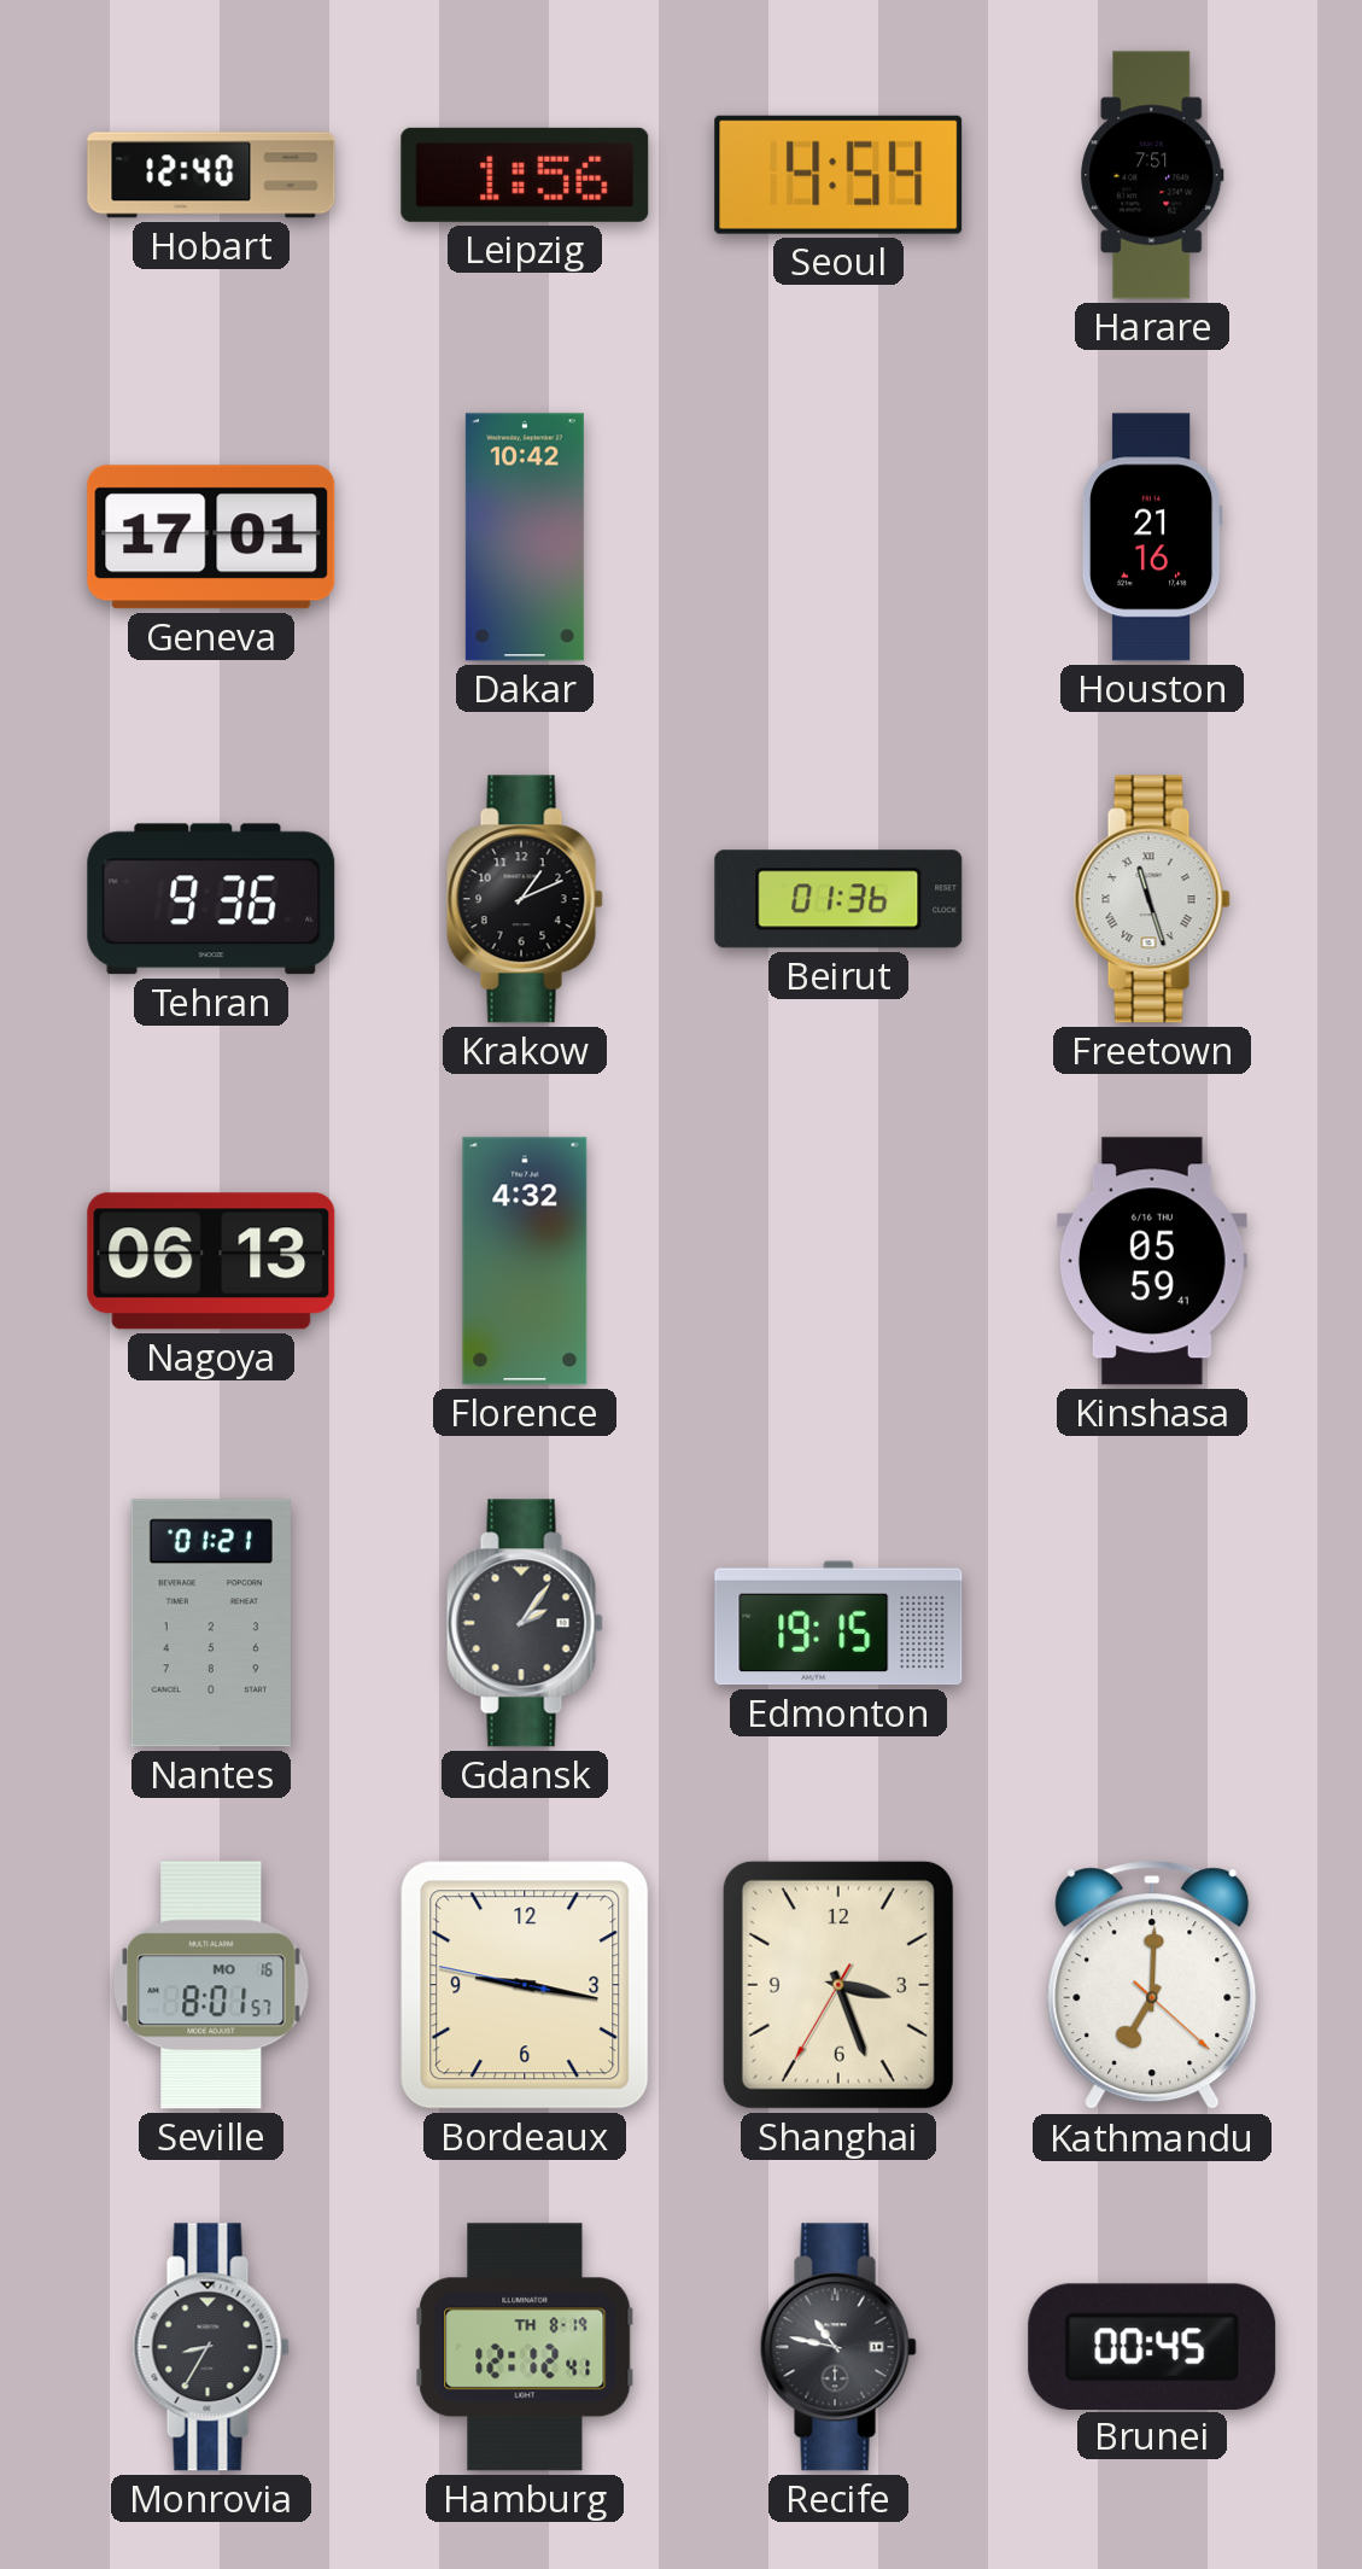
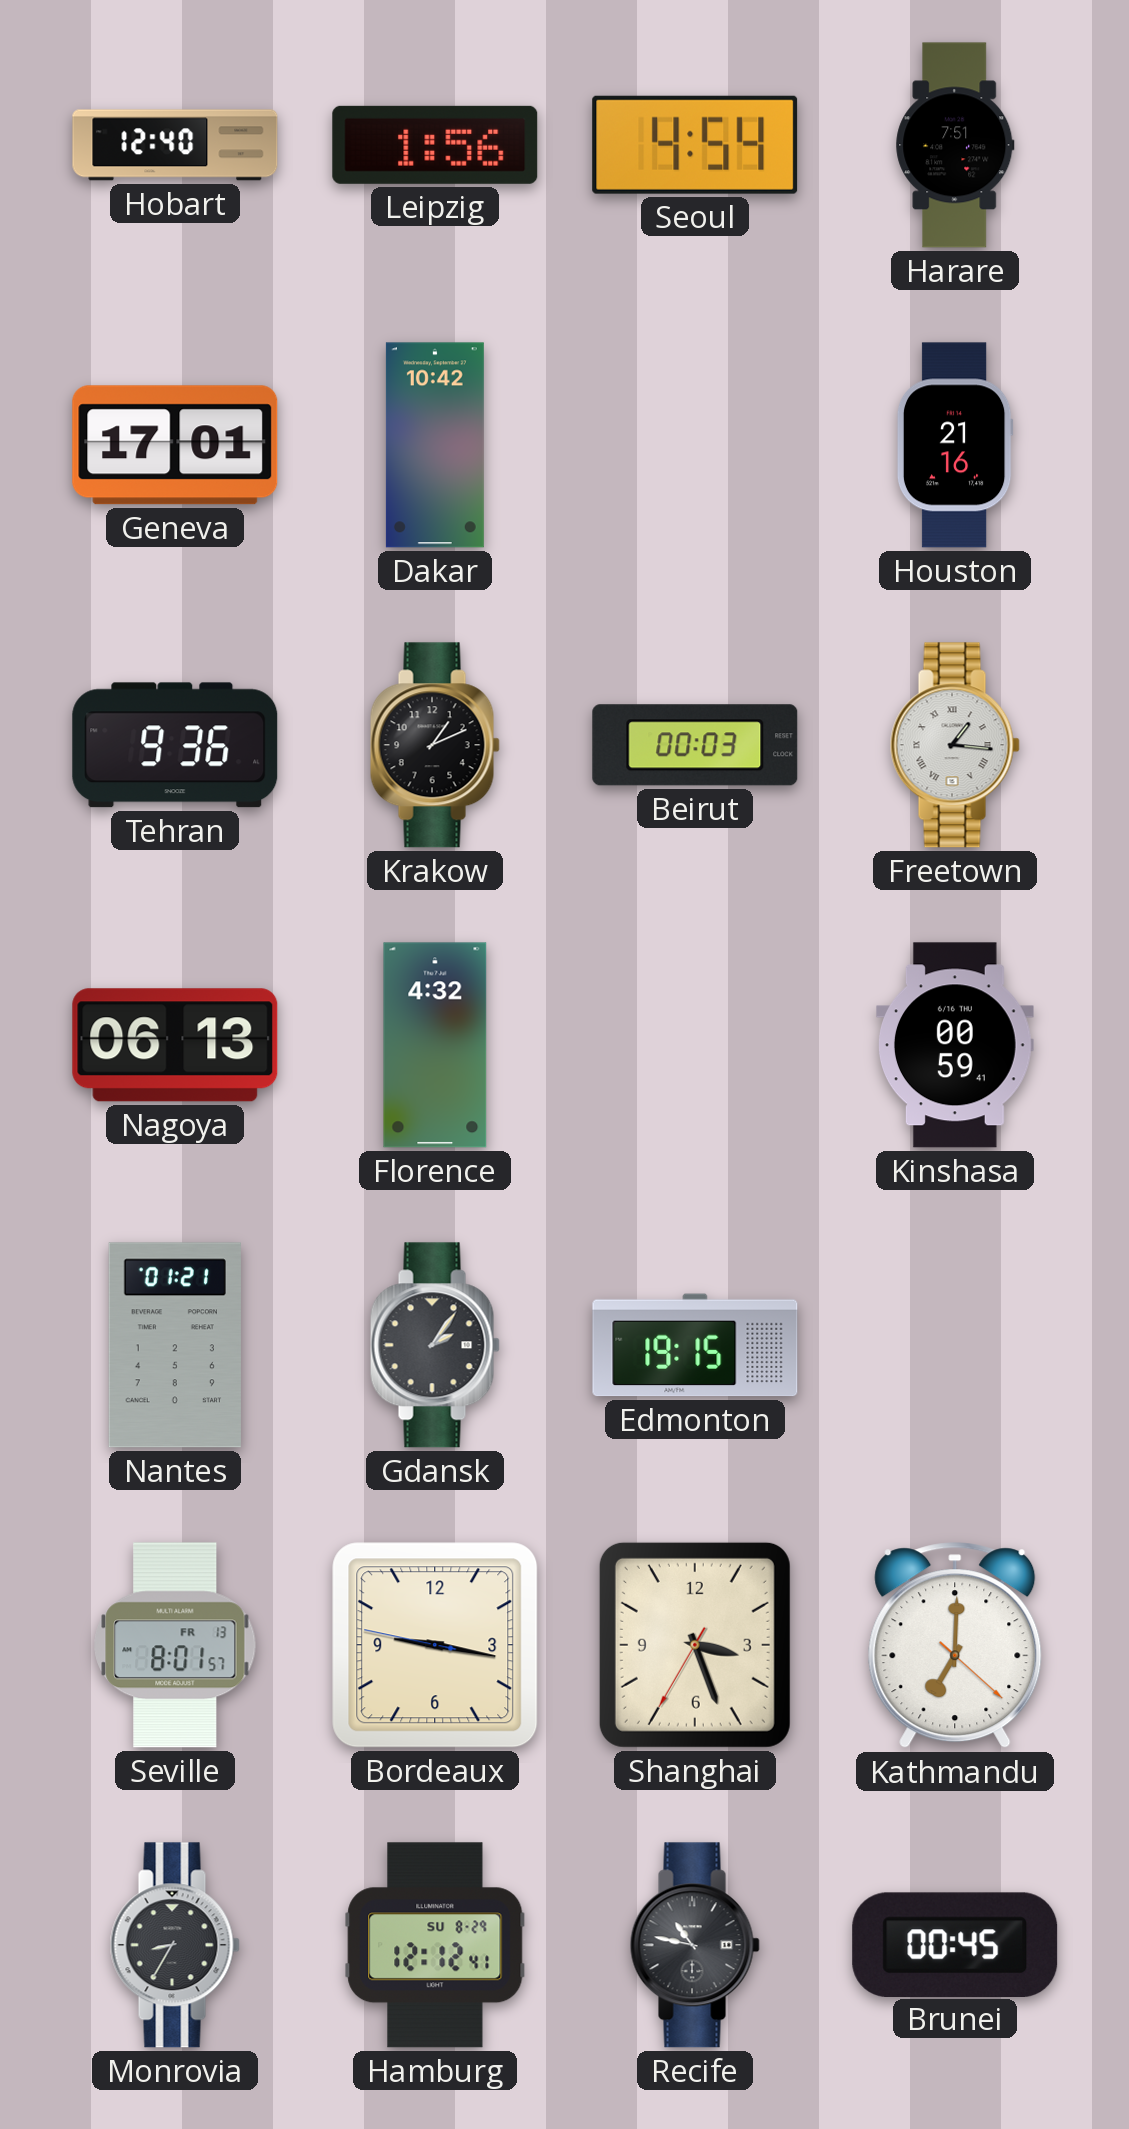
Beirut: 01:36 -> 00:03
Freetown: 11:27 -> 1:16
Kinshasa: 05:59 -> 00:59
Seville date: MO 16 -> FR 13
Hamburg date: TH 8-19 -> SU 8-29
